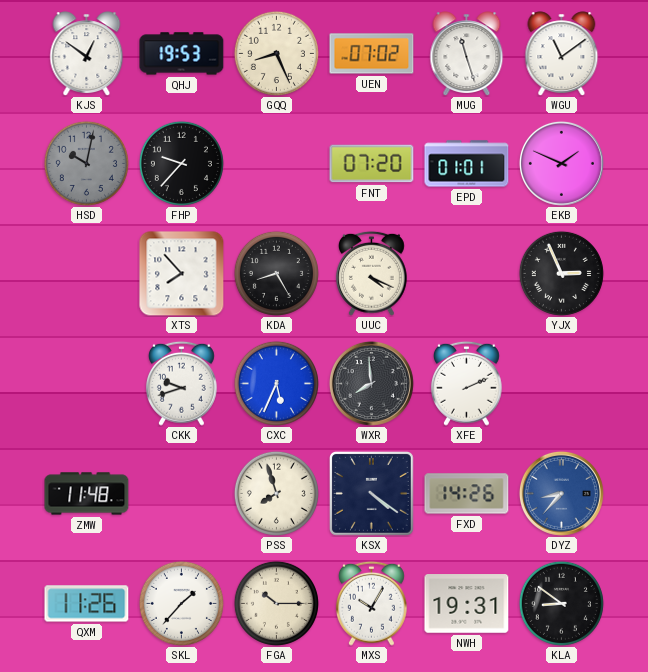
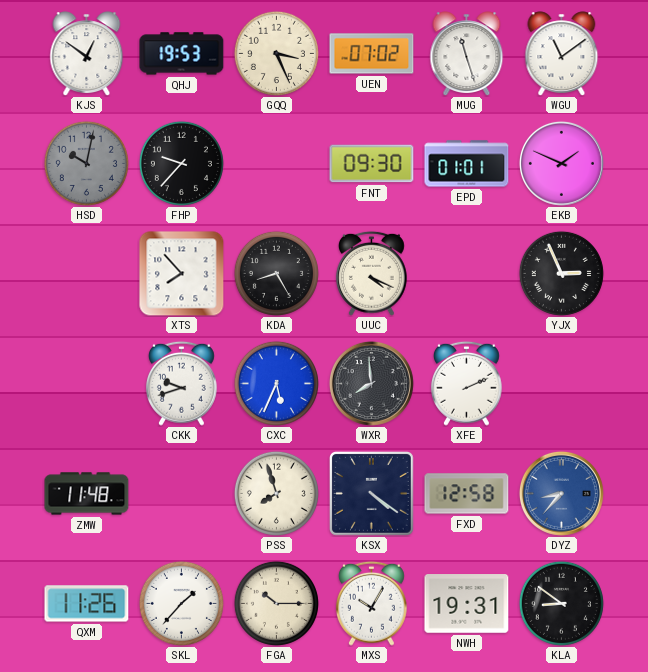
GQQ: 8:26 -> 3:26
FNT: 07:20 -> 09:30
FXD: 14:26 -> 12:58
